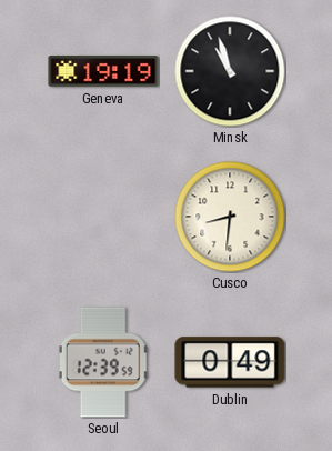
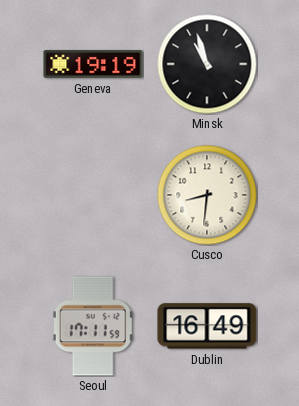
Seoul: 12:39 -> 17:11
Dublin: 0:49 -> 16:49
